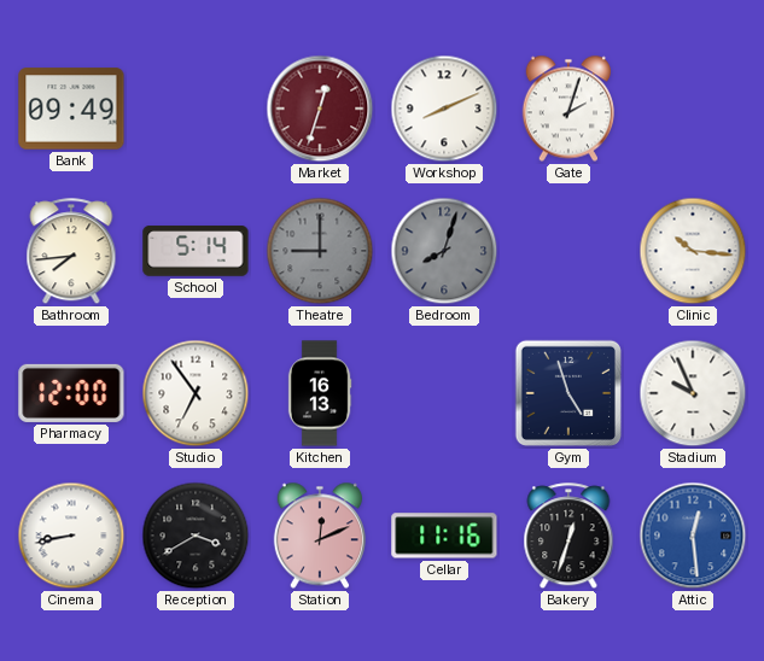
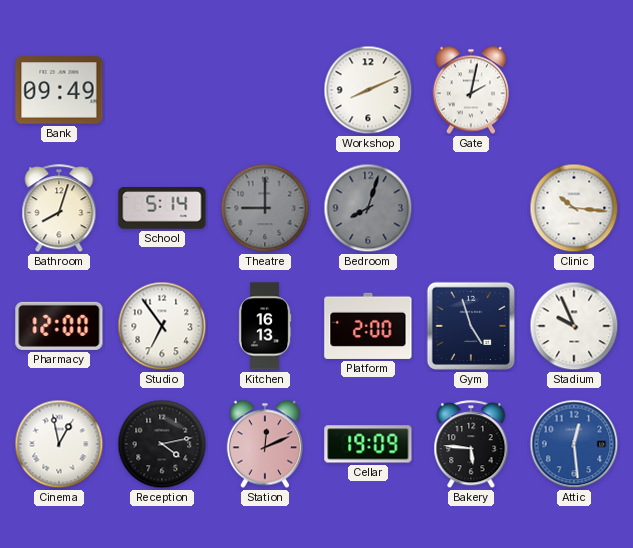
Market: 12:33 -> none
Gate: 2:03 -> 2:02
Bathroom: 7:44 -> 8:03
Platform: none -> 2:00
Cinema: 8:43 -> 12:58
Reception: 3:40 -> 4:13
Cellar: 11:16 -> 19:09
Bakery: 12:33 -> 5:46
